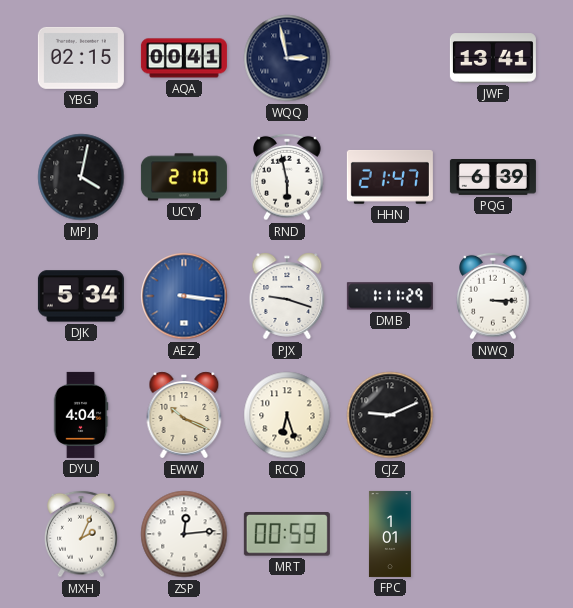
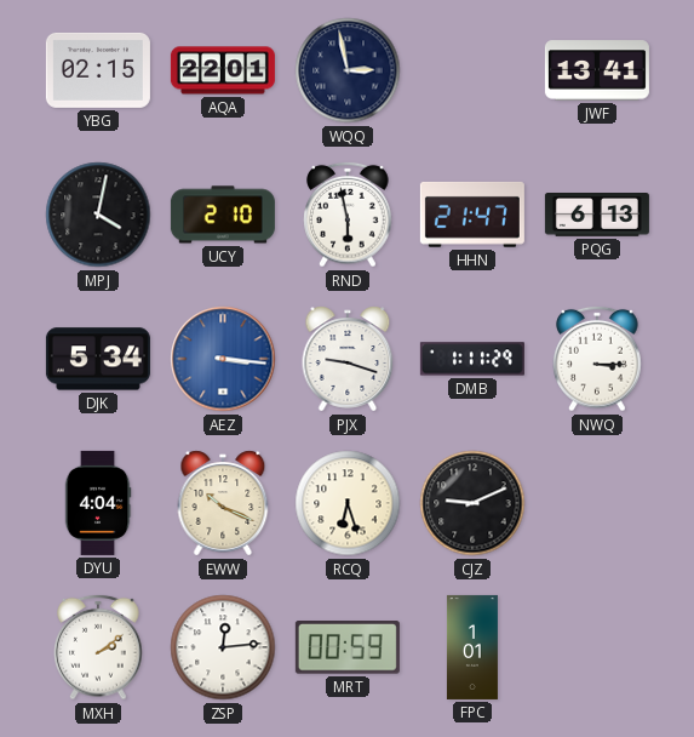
AQA: 00:41 -> 22:01
PQG: 6:39 -> 6:13
MXH: 2:04 -> 2:09
